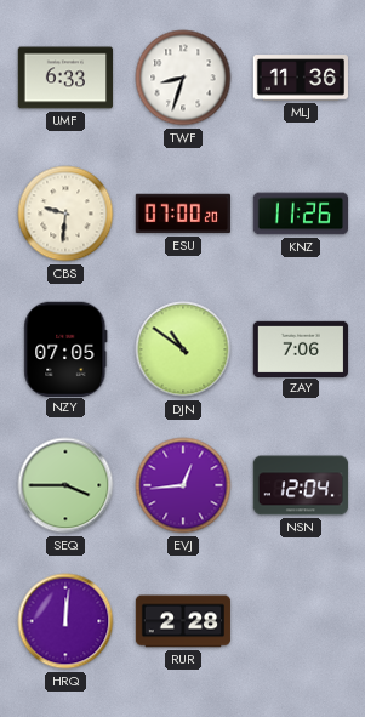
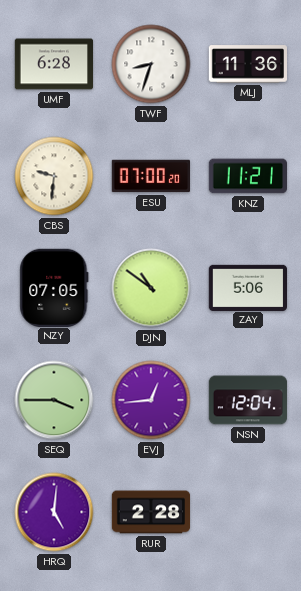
UMF: 6:33 -> 6:28
KNZ: 11:26 -> 11:21
ZAY: 7:06 -> 5:06
HRQ: 12:01 -> 5:01
